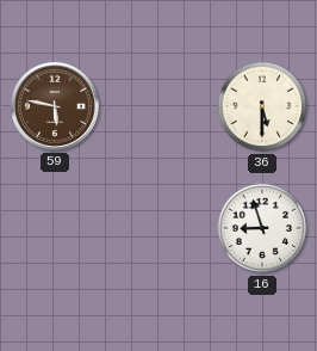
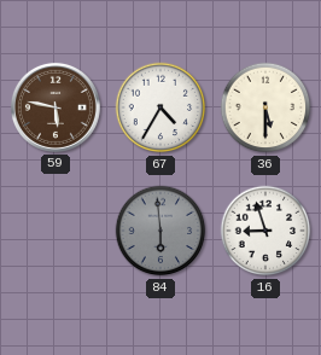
67: none -> 4:35
84: none -> 5:59
